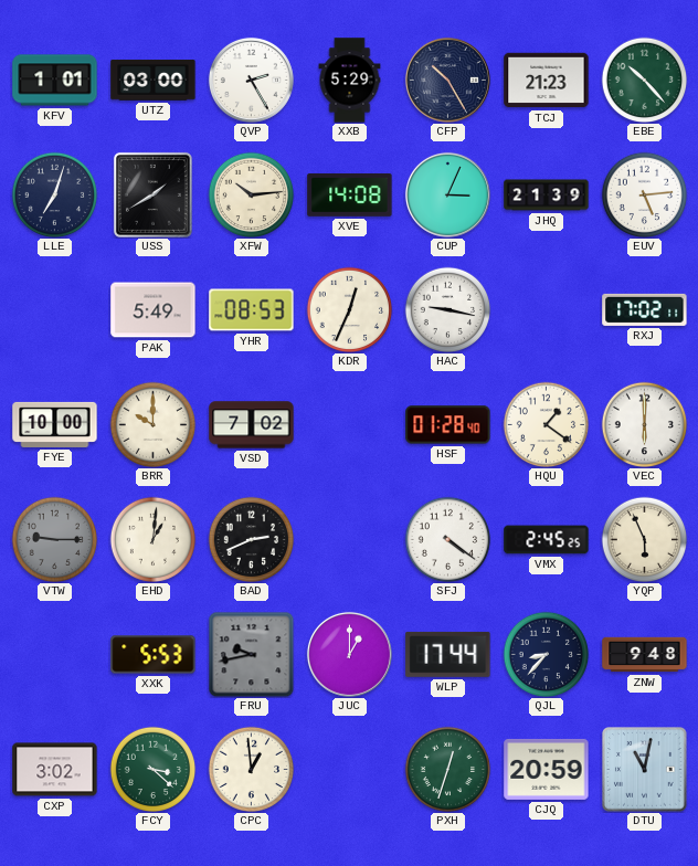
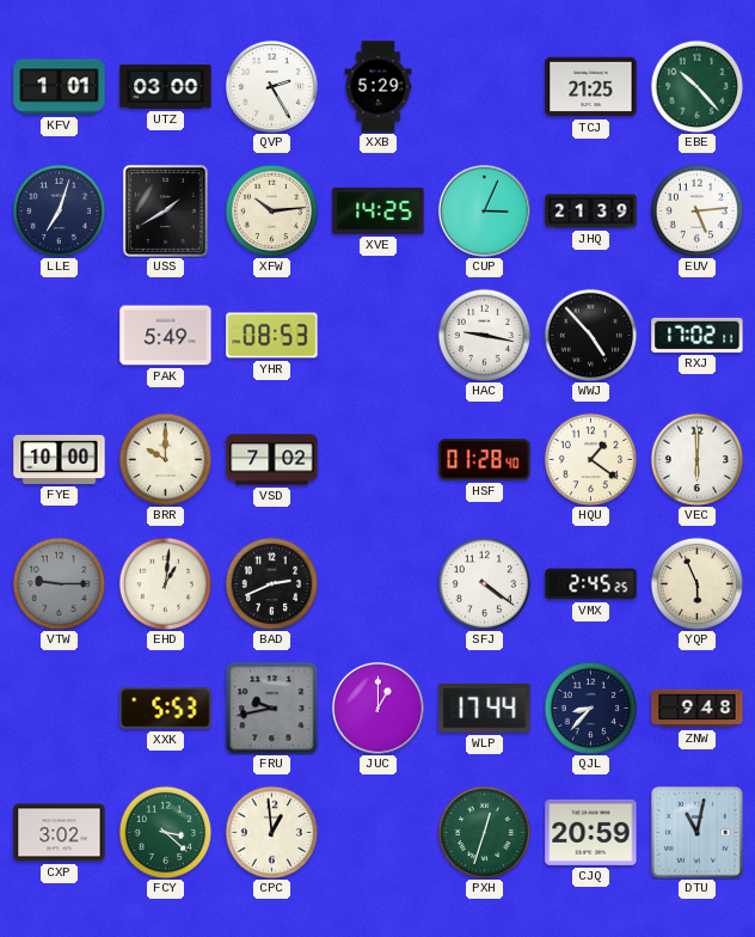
CFP: 10:25 -> none
TCJ: 21:23 -> 21:25
XVE: 14:08 -> 14:25
KDR: 12:34 -> none
WWJ: none -> 4:53
